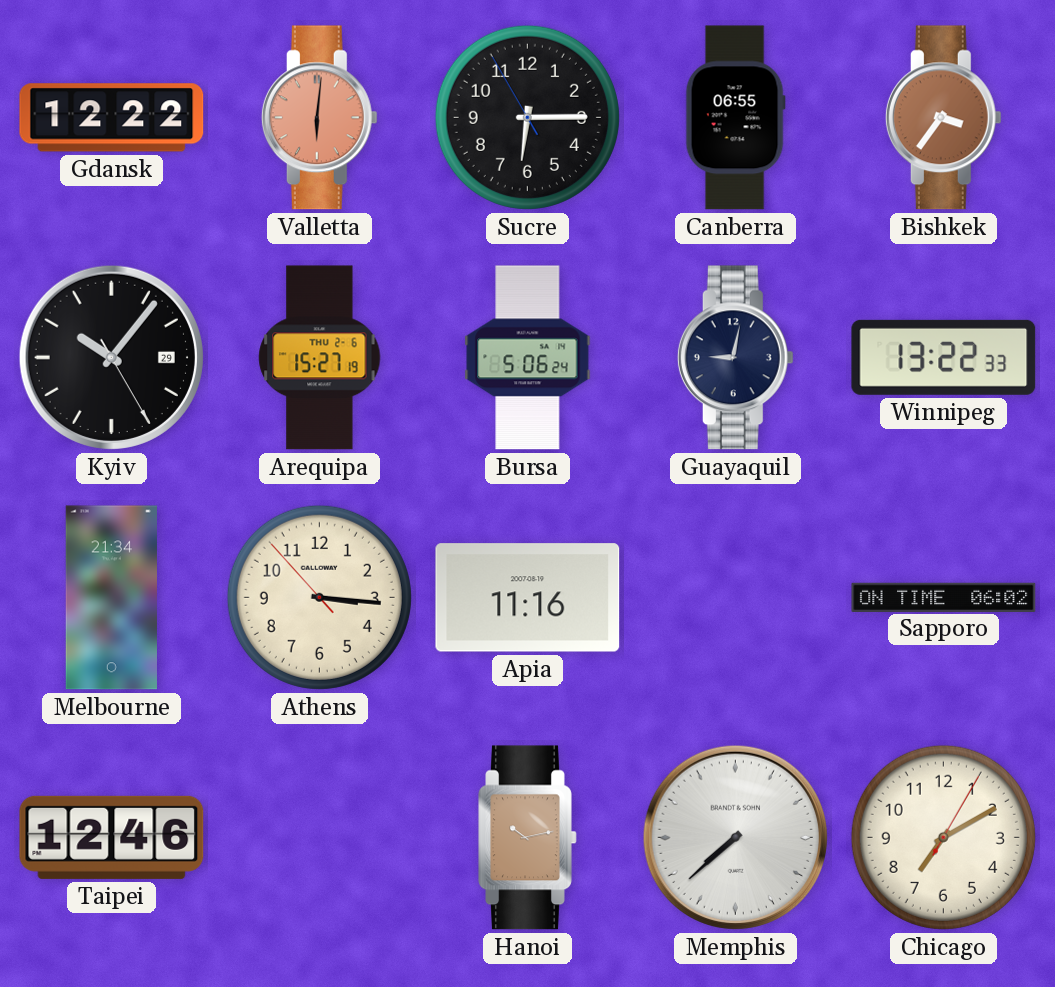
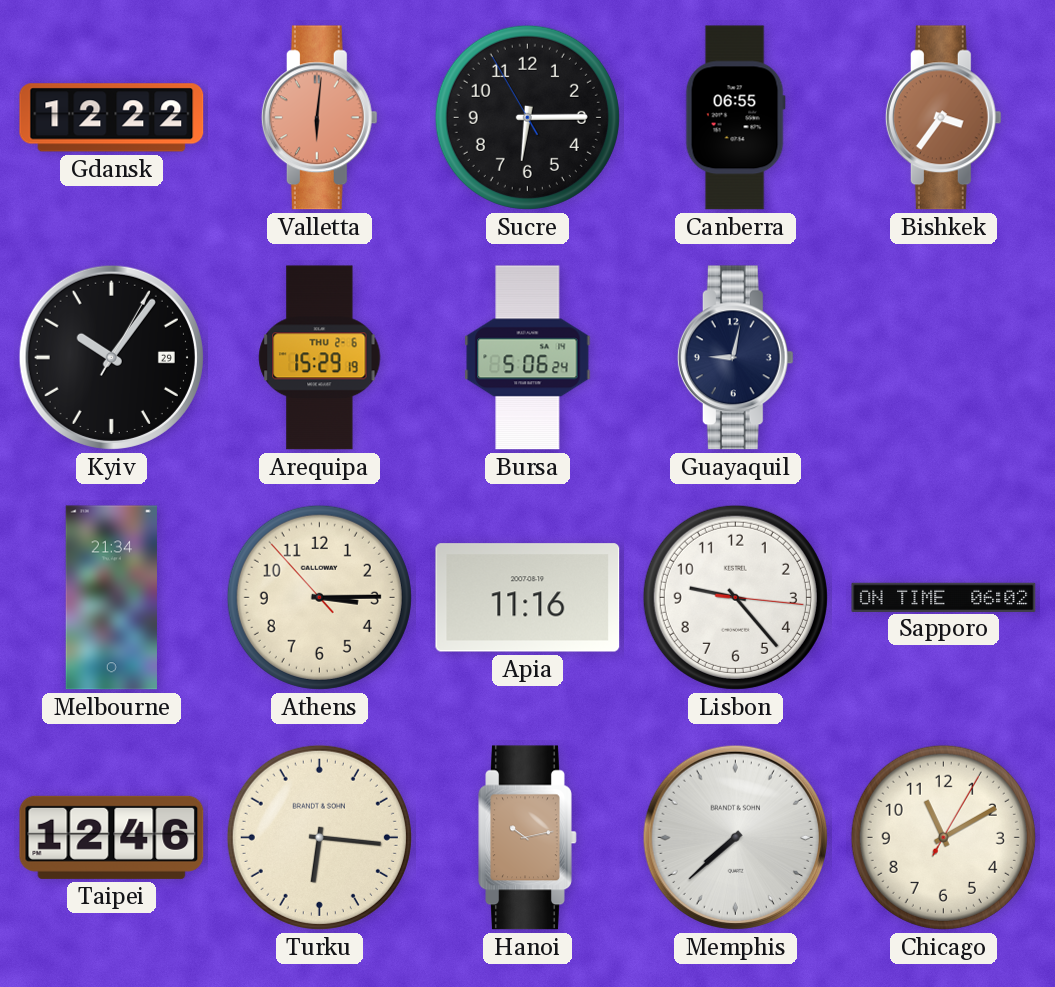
Kyiv: 10:06:25 -> 10:06:05
Arequipa: 15:27 -> 15:29
Winnipeg: 13:22 -> none
Athens: 3:15 -> 3:14
Lisbon: none -> 9:23
Turku: none -> 6:16
Chicago: 7:10 -> 11:10
